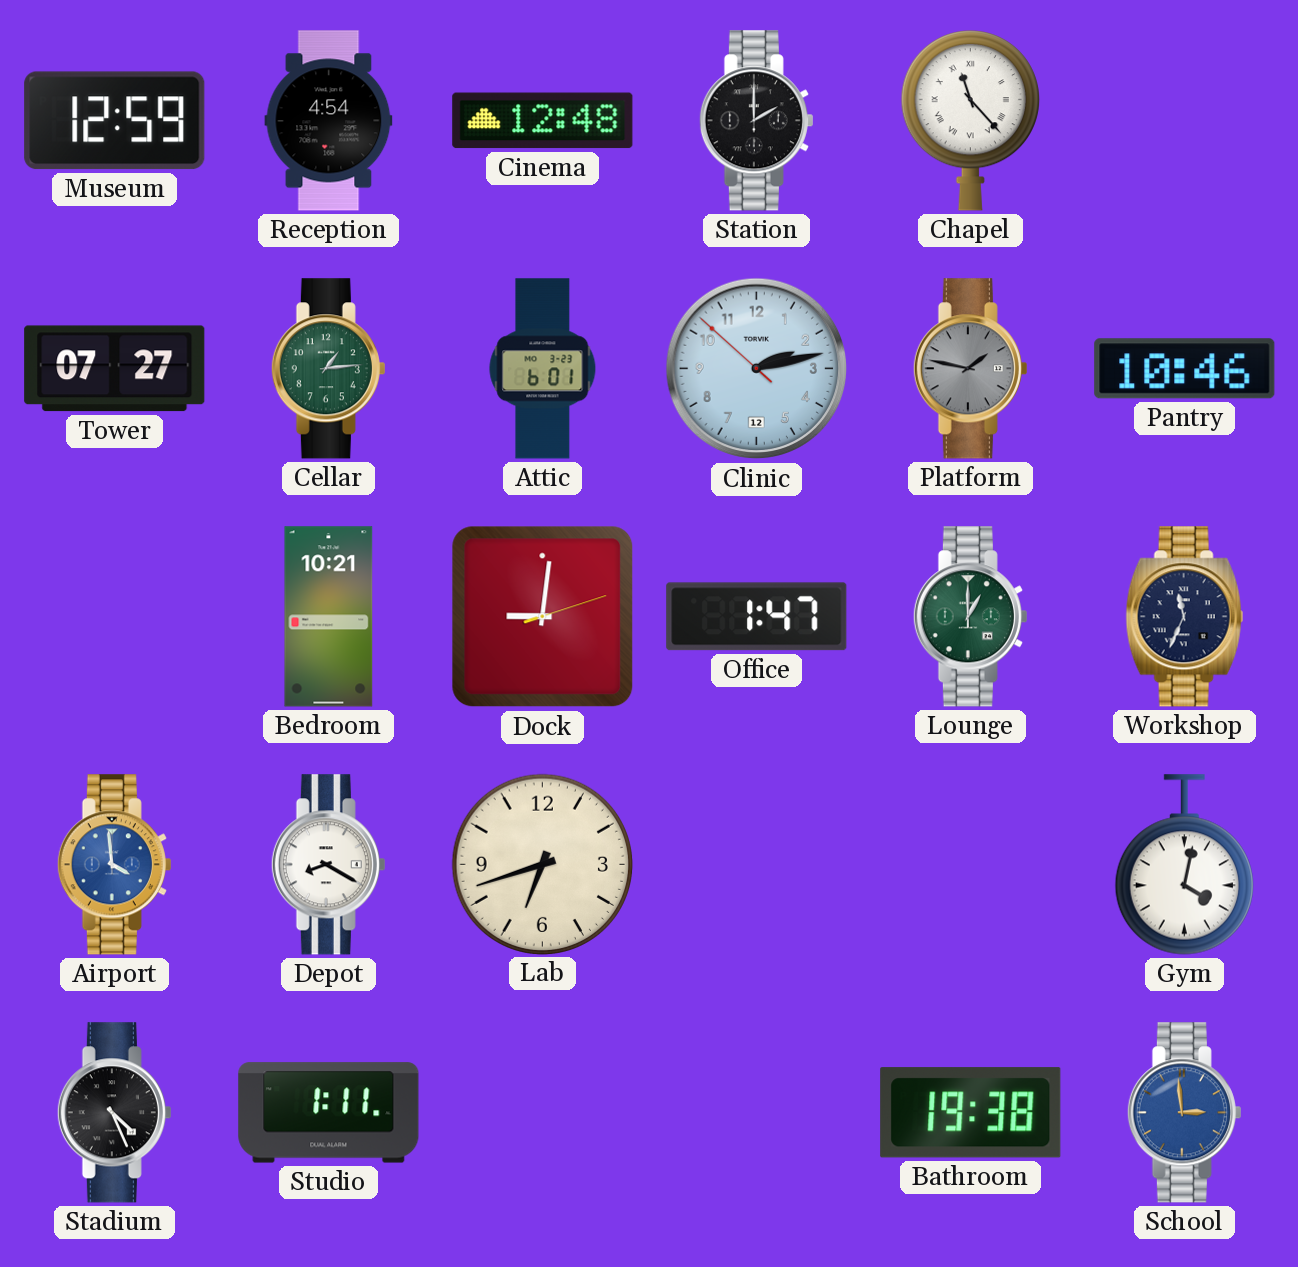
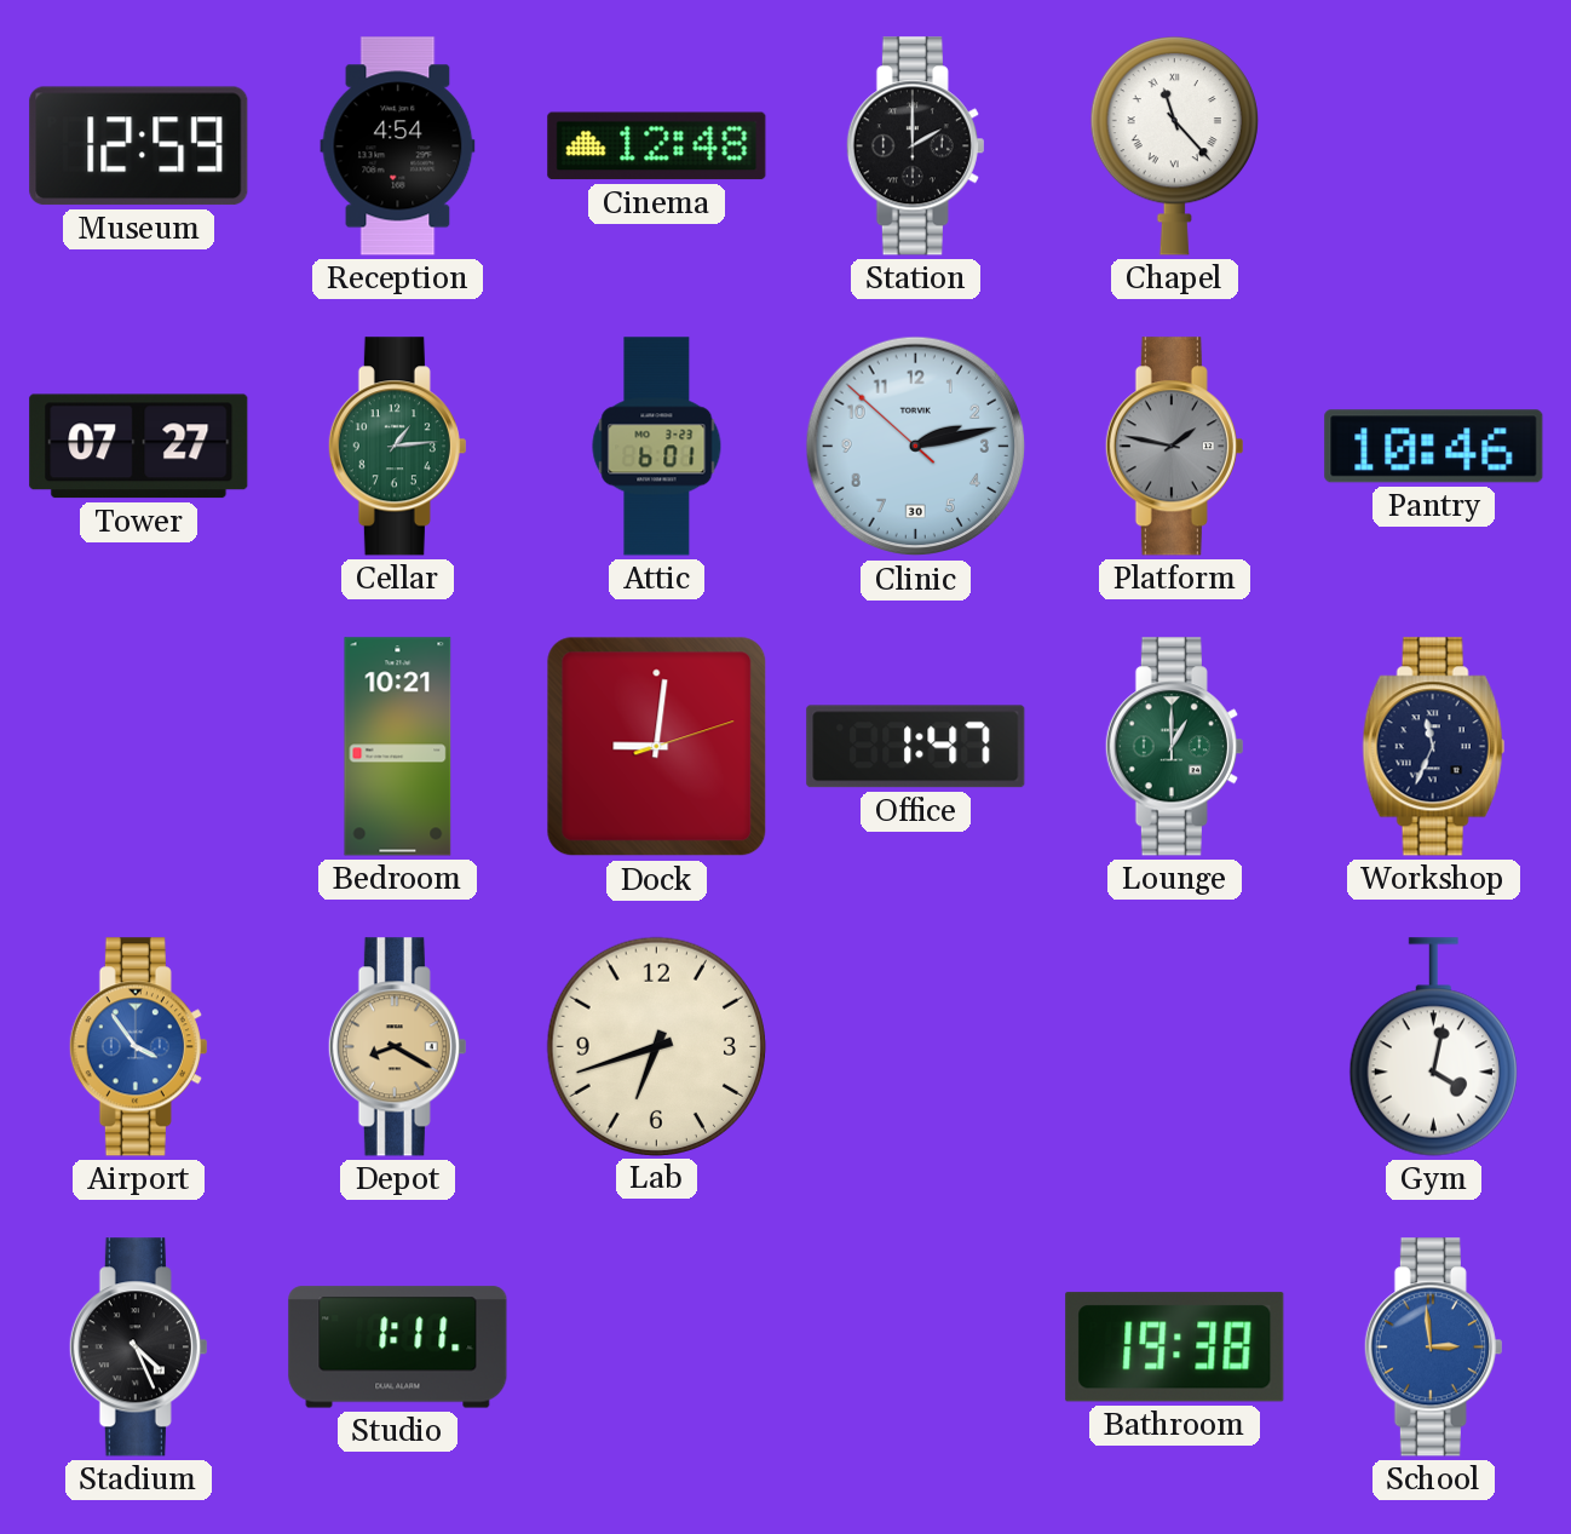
Clinic date: 12 -> 30
Airport: 3:59 -> 3:54
Depot dial: white -> champagne
